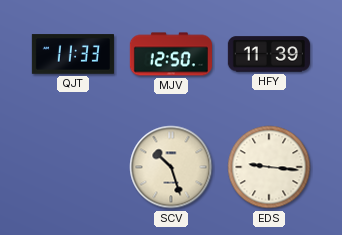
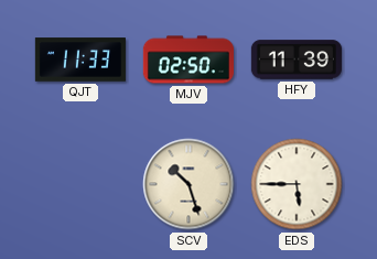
MJV: 12:50 -> 02:50
EDS: 9:16 -> 5:45
